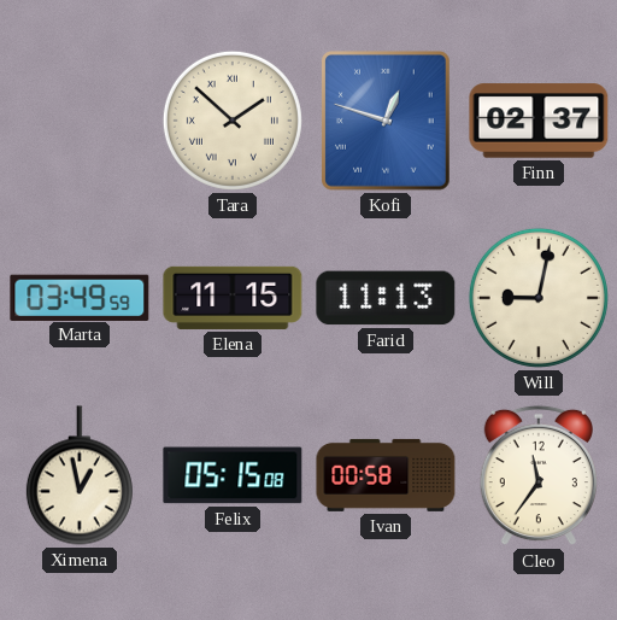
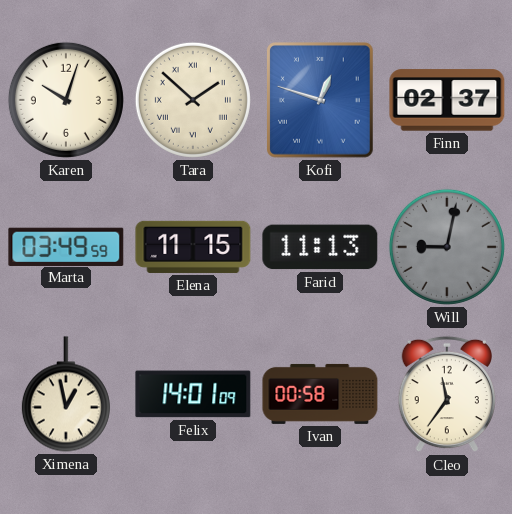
Karen: none -> 10:03
Will dial: cream -> grey
Felix: 05:15 -> 14:01
